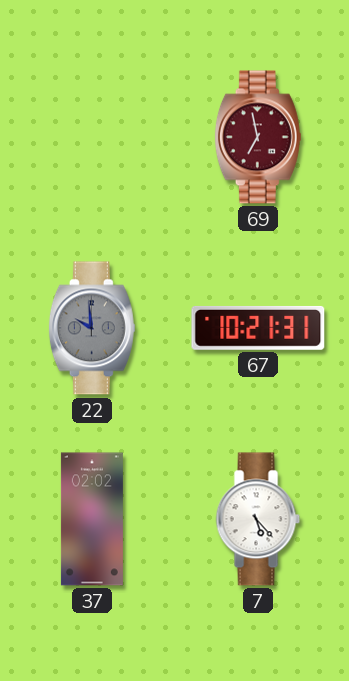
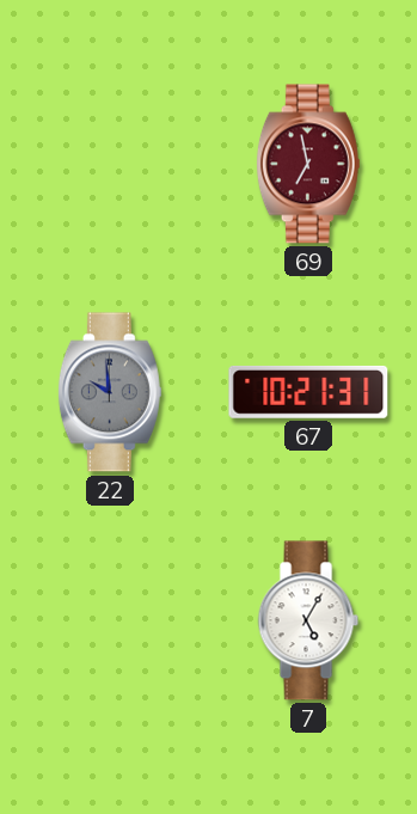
37: 02:02 -> none
7: 5:23 -> 5:05
